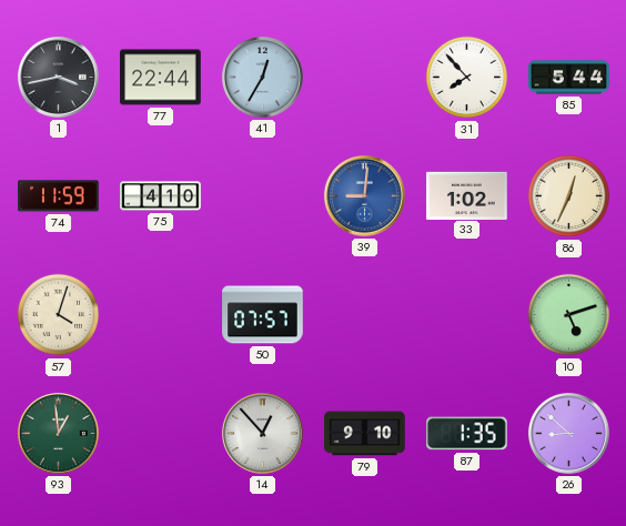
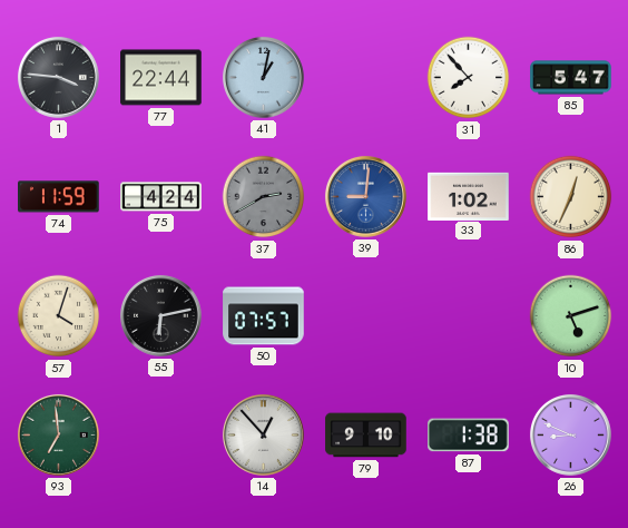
1: 3:43 -> 3:46
41: 12:35 -> 1:02
85: 5:44 -> 5:47
75: 4:10 -> 4:24
37: none -> 2:40
55: none -> 6:13
93: 12:59 -> 6:59
87: 1:35 -> 1:38
26: 8:52 -> 8:49
